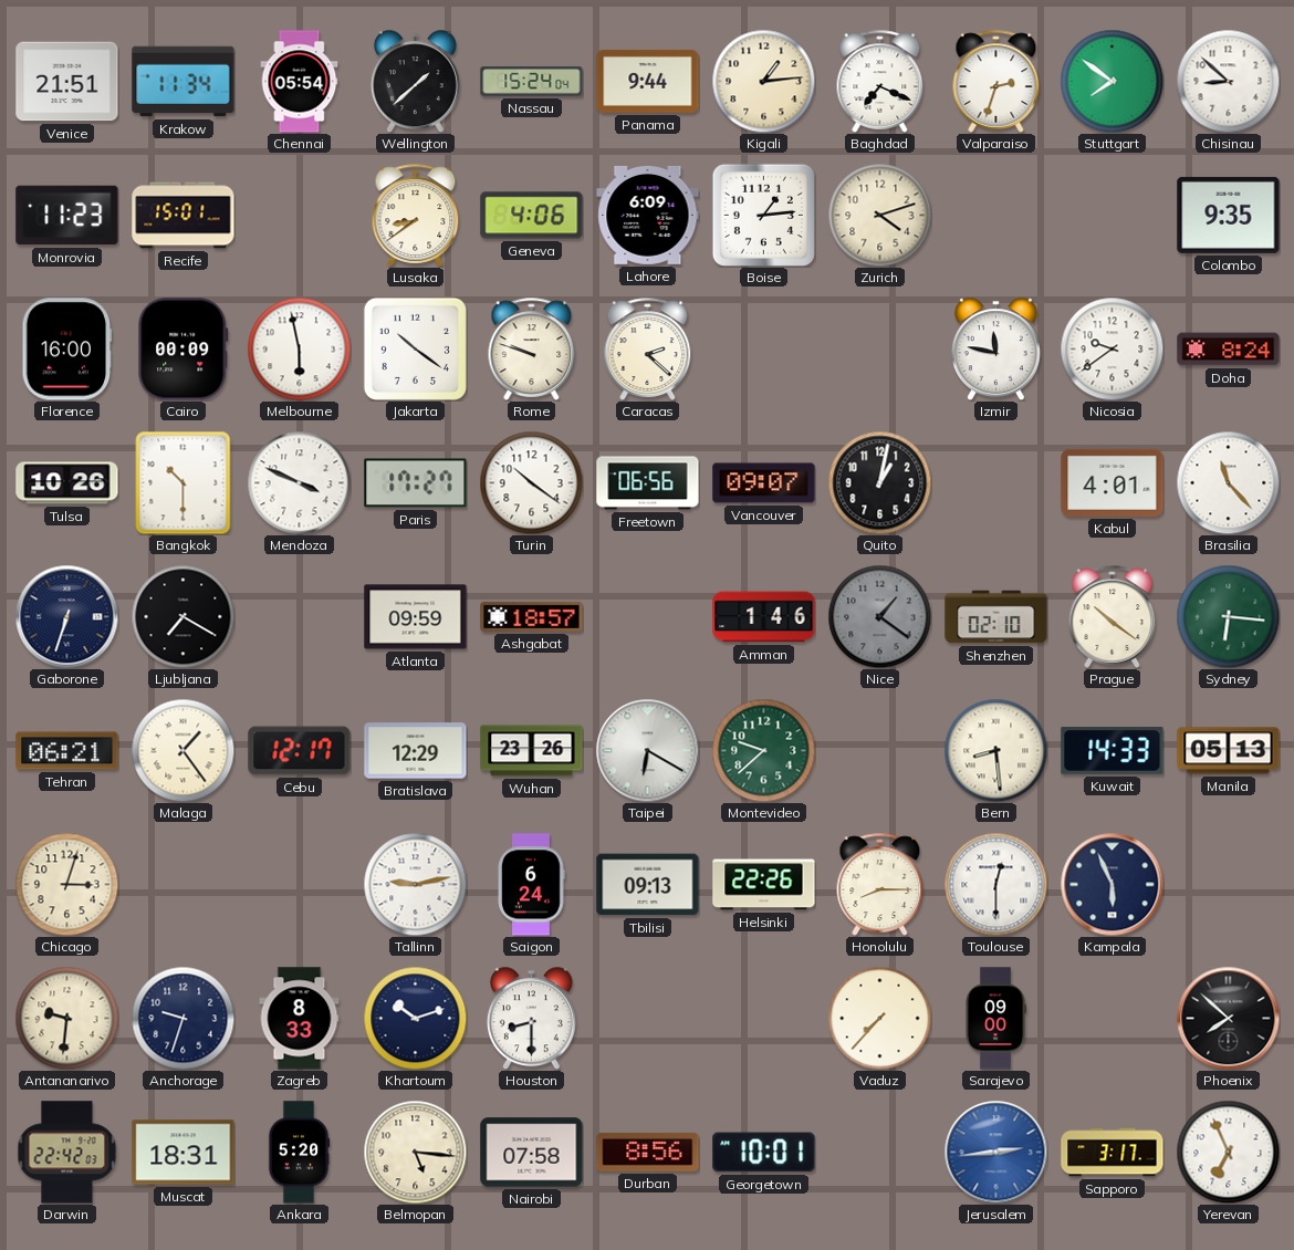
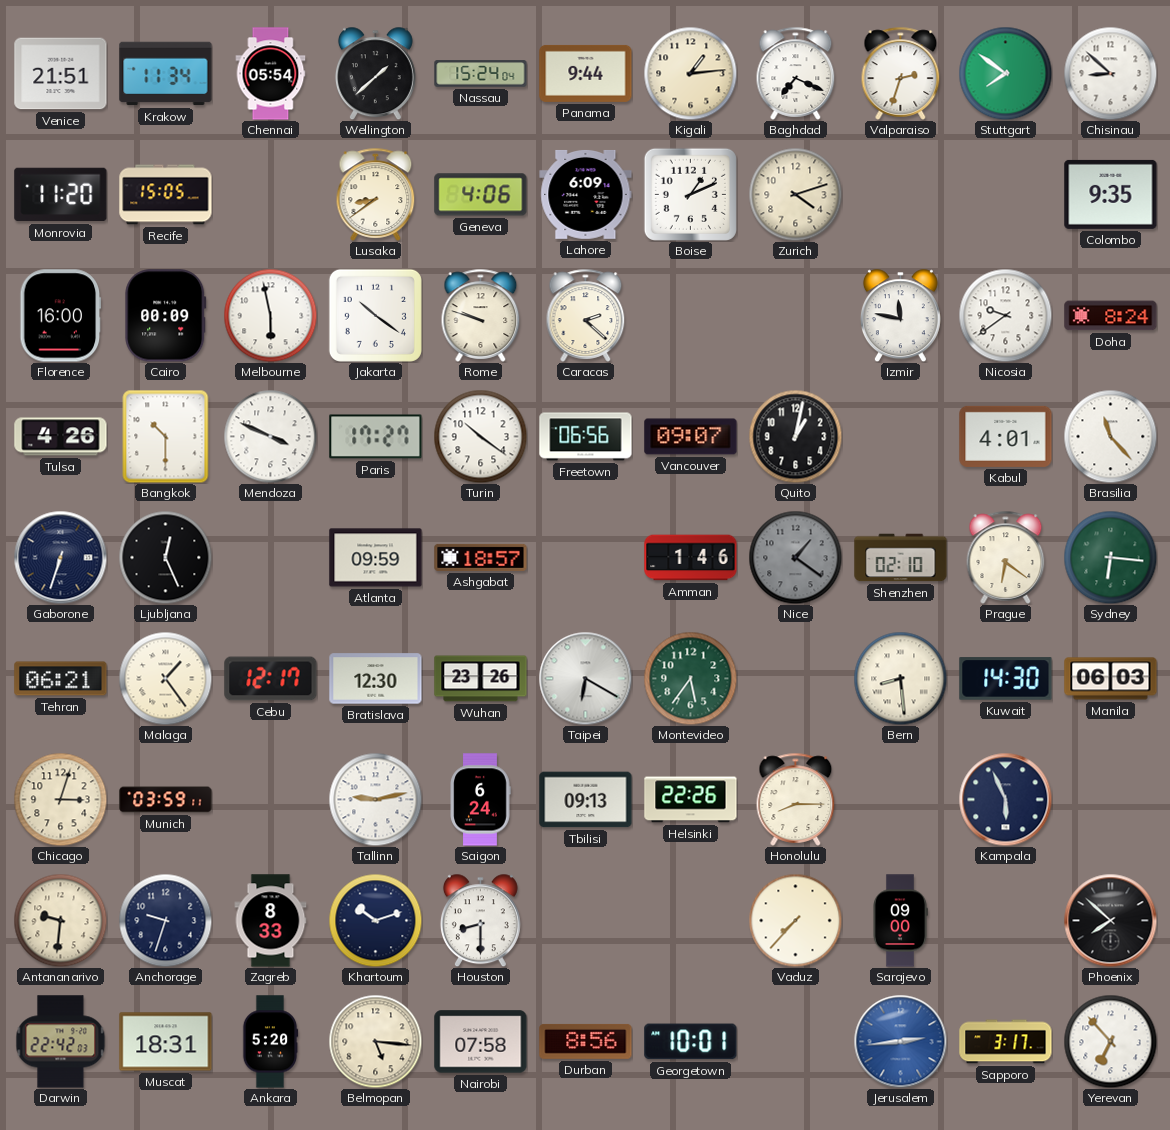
Monrovia: 11:23 -> 11:20
Recife: 15:01 -> 15:05
Boise: 1:14 -> 1:11
Tulsa: 10:26 -> 4:26
Ljubljana: 7:20 -> 12:26
Prague: 10:21 -> 6:21
Bratislava: 12:29 -> 12:30
Montevideo: 9:38 -> 5:36
Kuwait: 14:33 -> 14:30
Manila: 05:13 -> 06:03
Munich: none -> 03:59
Toulouse: 12:30 -> none
Yerevan: 6:56 -> 6:53
